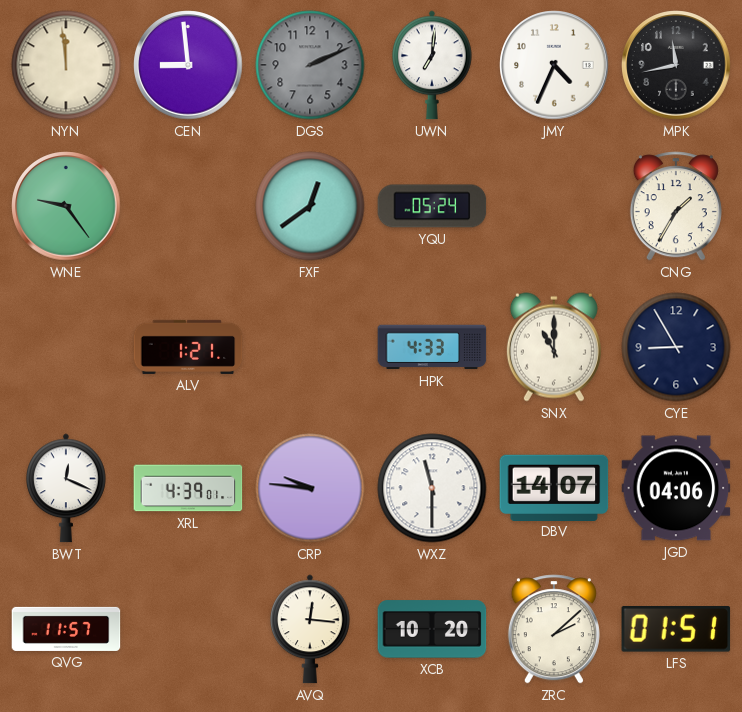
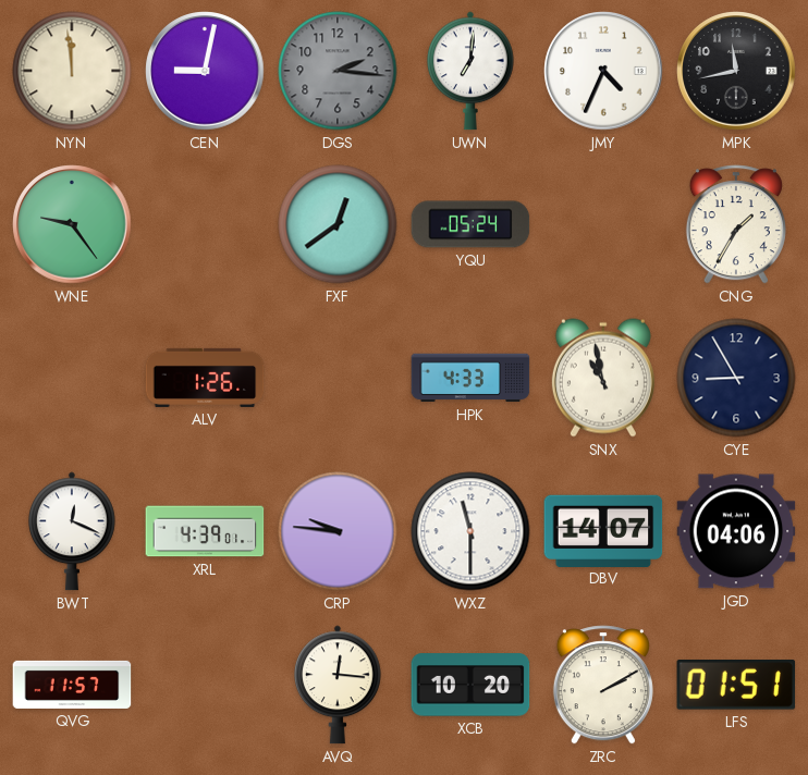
CEN: 8:59 -> 9:02
DGS: 2:11 -> 2:16
ALV: 1:21 -> 1:26
SNX: 11:00 -> 10:58
ZRC: 2:08 -> 2:10
